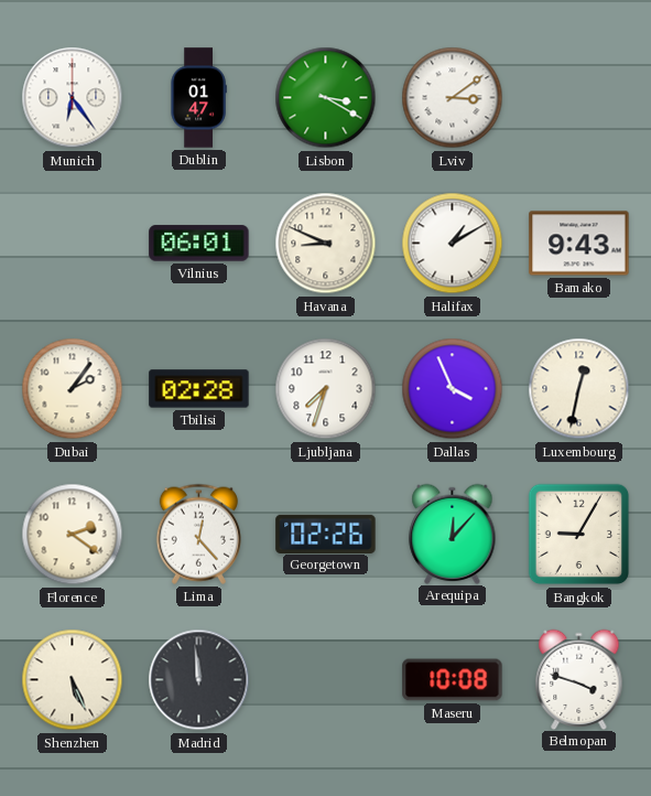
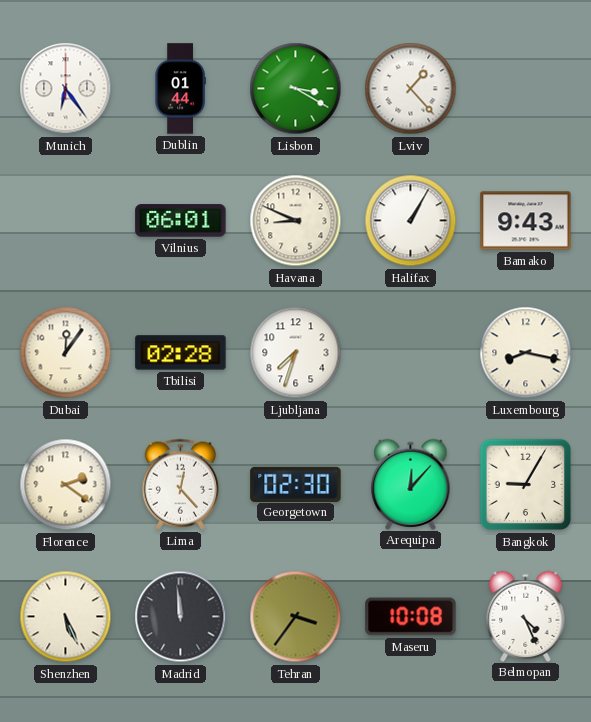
Dublin: 01:47 -> 01:44
Lviv: 3:09 -> 1:23
Halifax: 1:10 -> 1:05
Dubai: 2:06 -> 12:06
Dallas: 3:56 -> none
Luxembourg: 12:32 -> 8:17
Georgetown: 02:26 -> 02:30
Tehran: none -> 3:36
Belmopan: 3:48 -> 4:26
